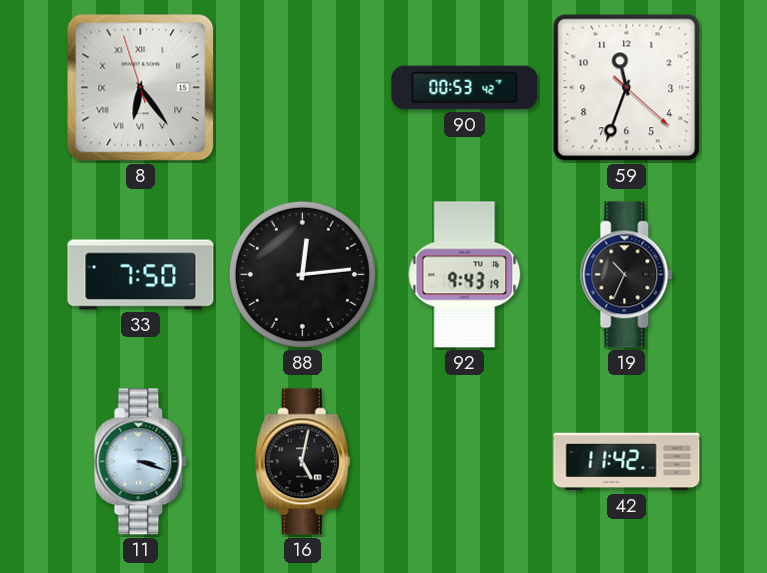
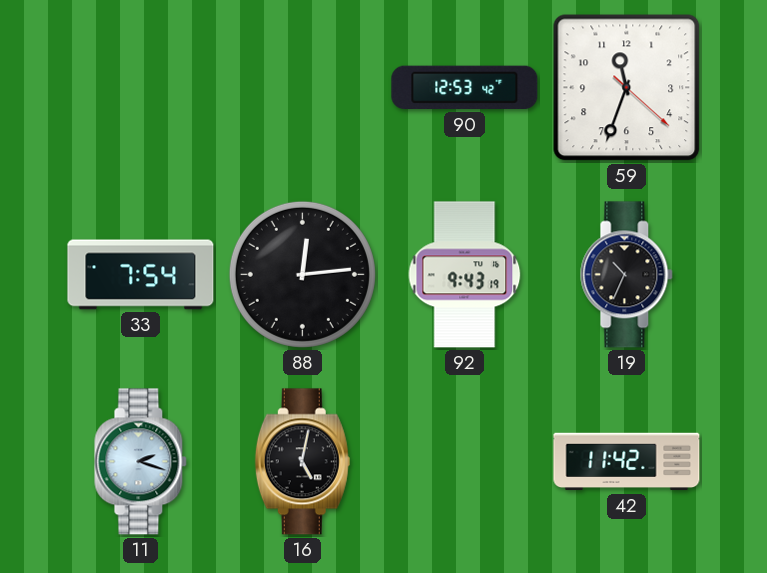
8: 6:23 -> none
90: 00:53 -> 12:53
33: 7:50 -> 7:54
11: 3:18 -> 2:18
